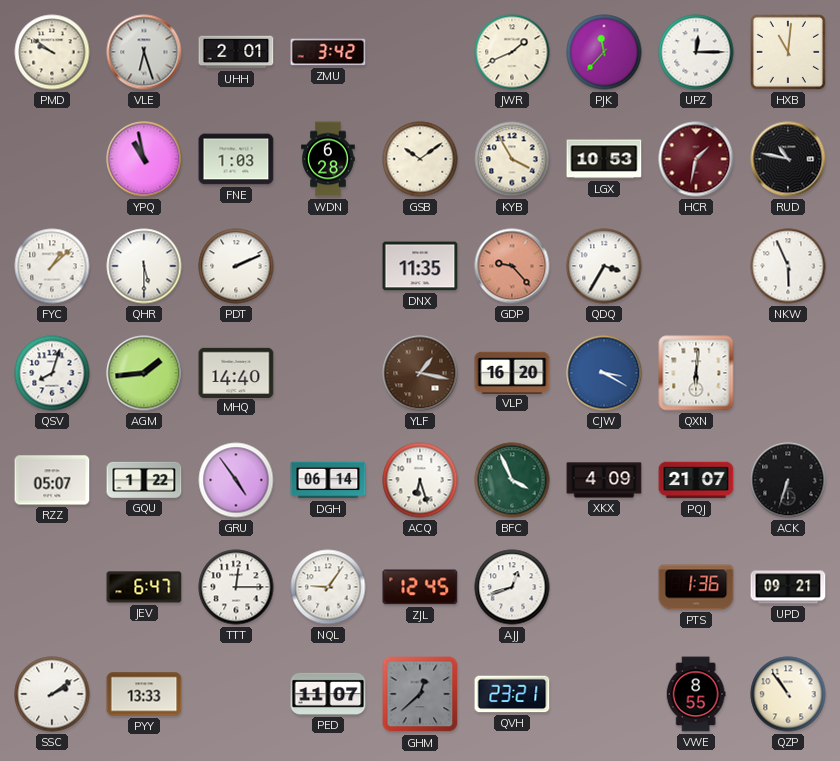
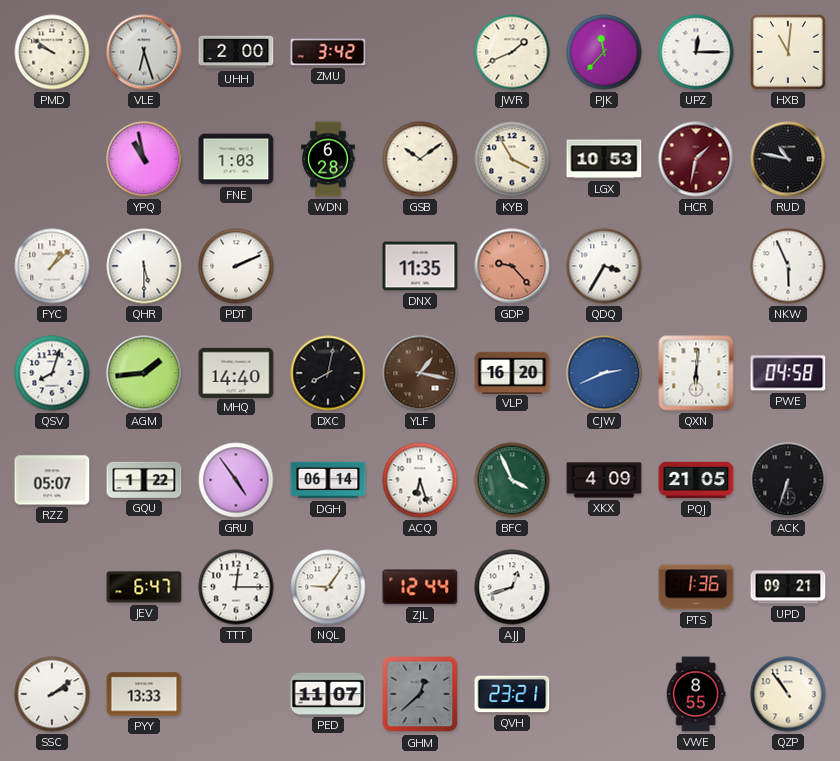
UHH: 2:01 -> 2:00
DXC: none -> 8:02
CJW: 3:20 -> 2:41
PWE: none -> 04:58
PQJ: 21:07 -> 21:05
ZJL: 12:45 -> 12:44
